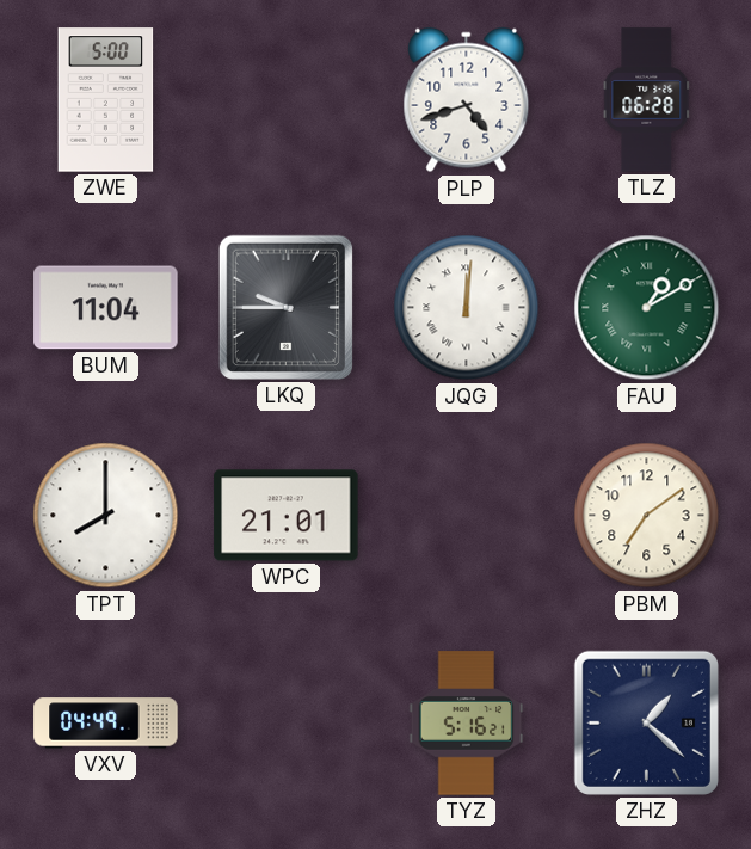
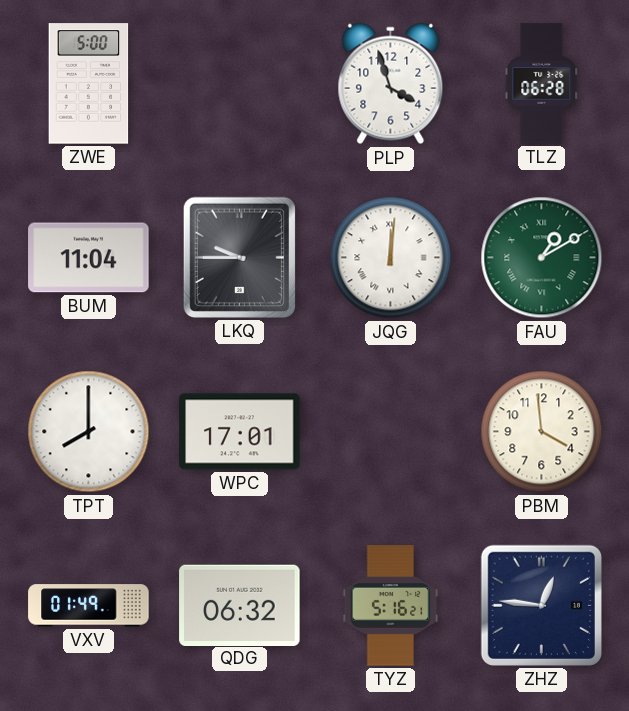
PLP: 4:42 -> 3:57
WPC: 21:01 -> 17:01
PBM: 7:09 -> 3:59
VXV: 04:49 -> 01:49
QDG: none -> 06:32
ZHZ: 1:22 -> 12:46
